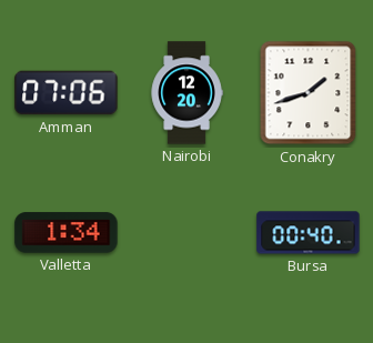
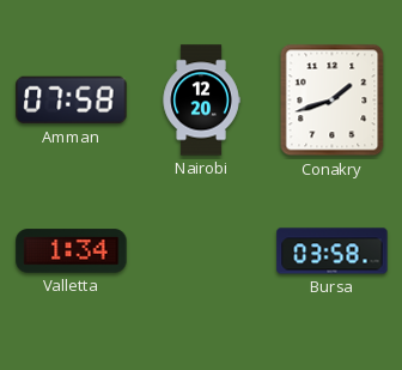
Amman: 07:06 -> 07:58
Bursa: 00:40 -> 03:58
